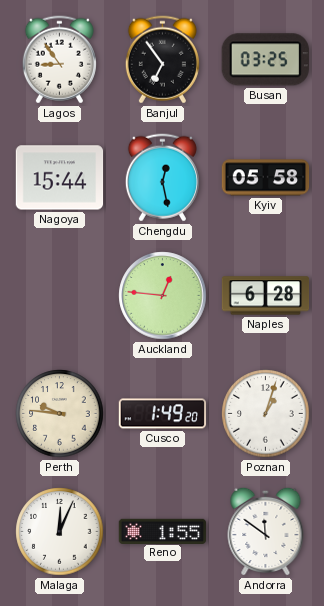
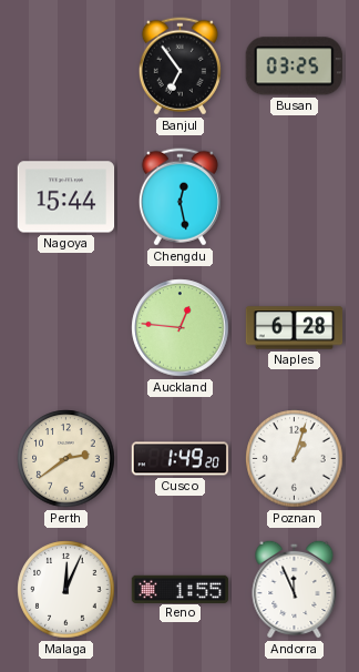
Lagos: 8:54 -> none
Kyiv: 05:58 -> none
Perth: 9:46 -> 2:39
Andorra: 11:51 -> 11:56
